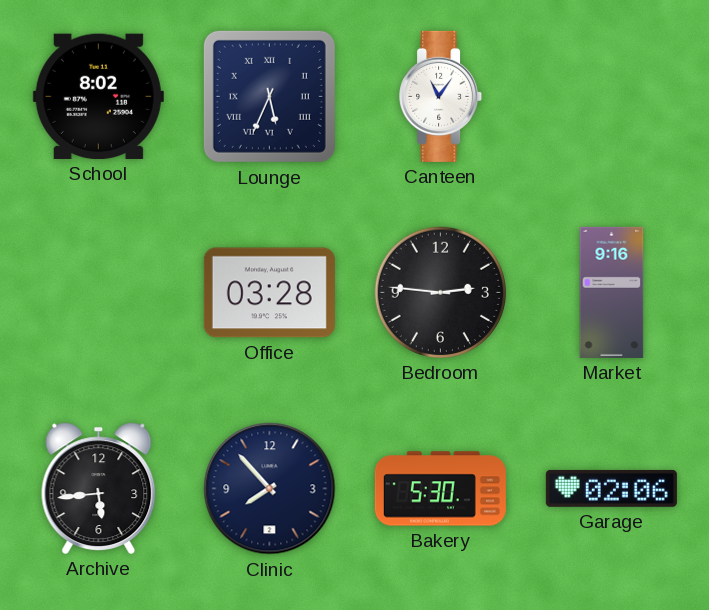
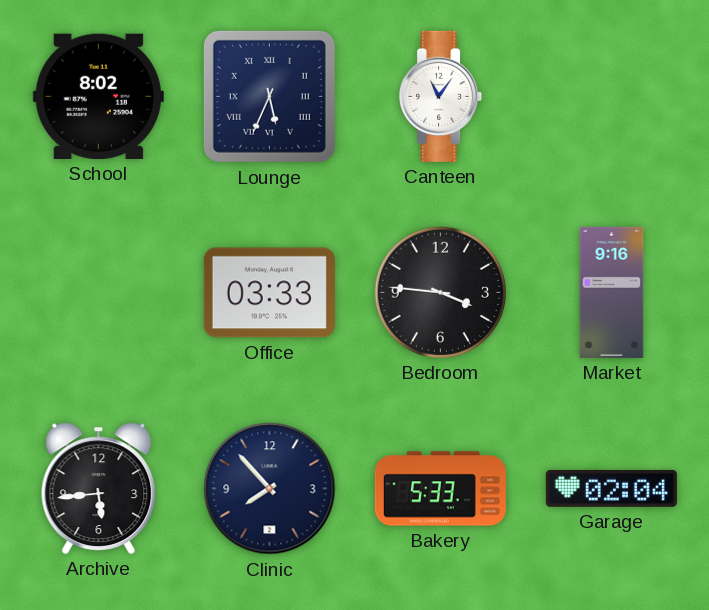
Office: 03:28 -> 03:33
Bedroom: 2:46 -> 3:46
Bakery: 5:30 -> 5:33
Garage: 02:06 -> 02:04
